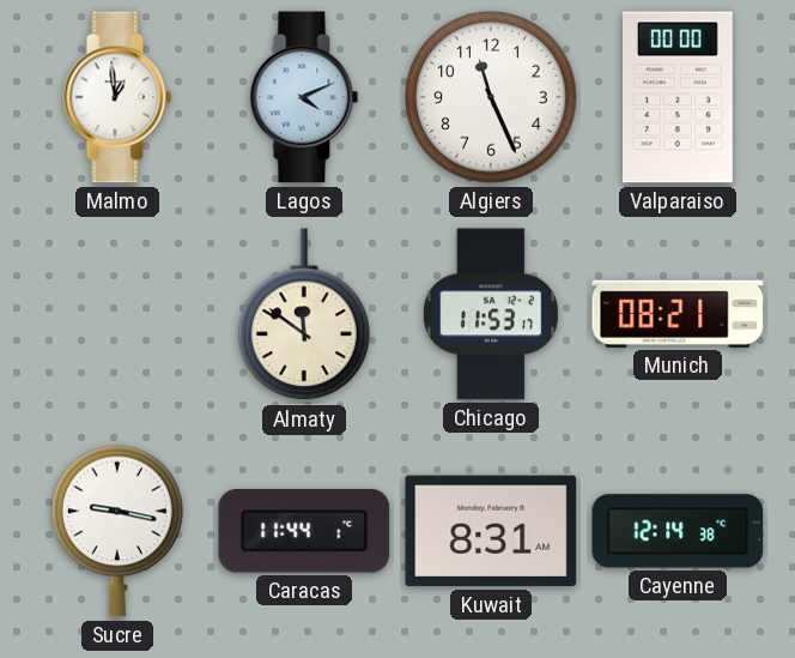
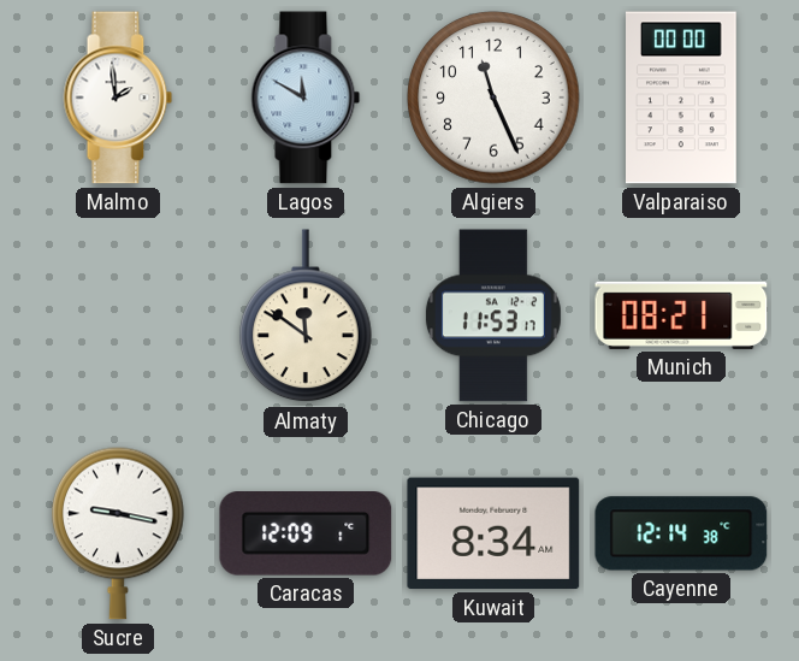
Malmo: 12:59 -> 1:59
Lagos: 4:11 -> 11:50
Caracas: 11:44 -> 12:09
Kuwait: 8:31 -> 8:34
